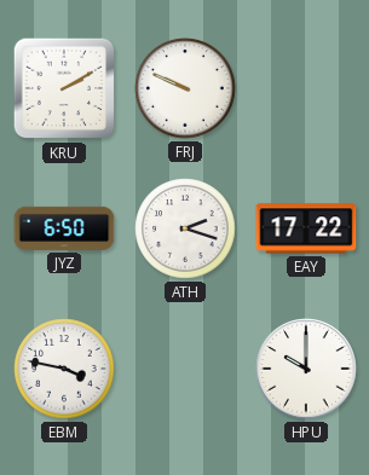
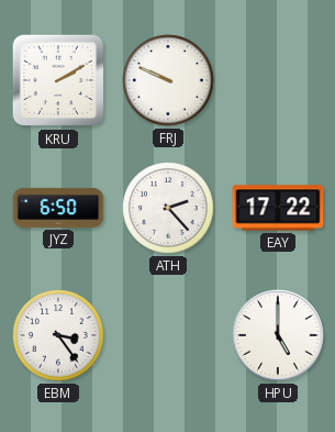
ATH: 2:18 -> 2:23
EBM: 3:47 -> 3:24
HPU: 10:00 -> 5:00
